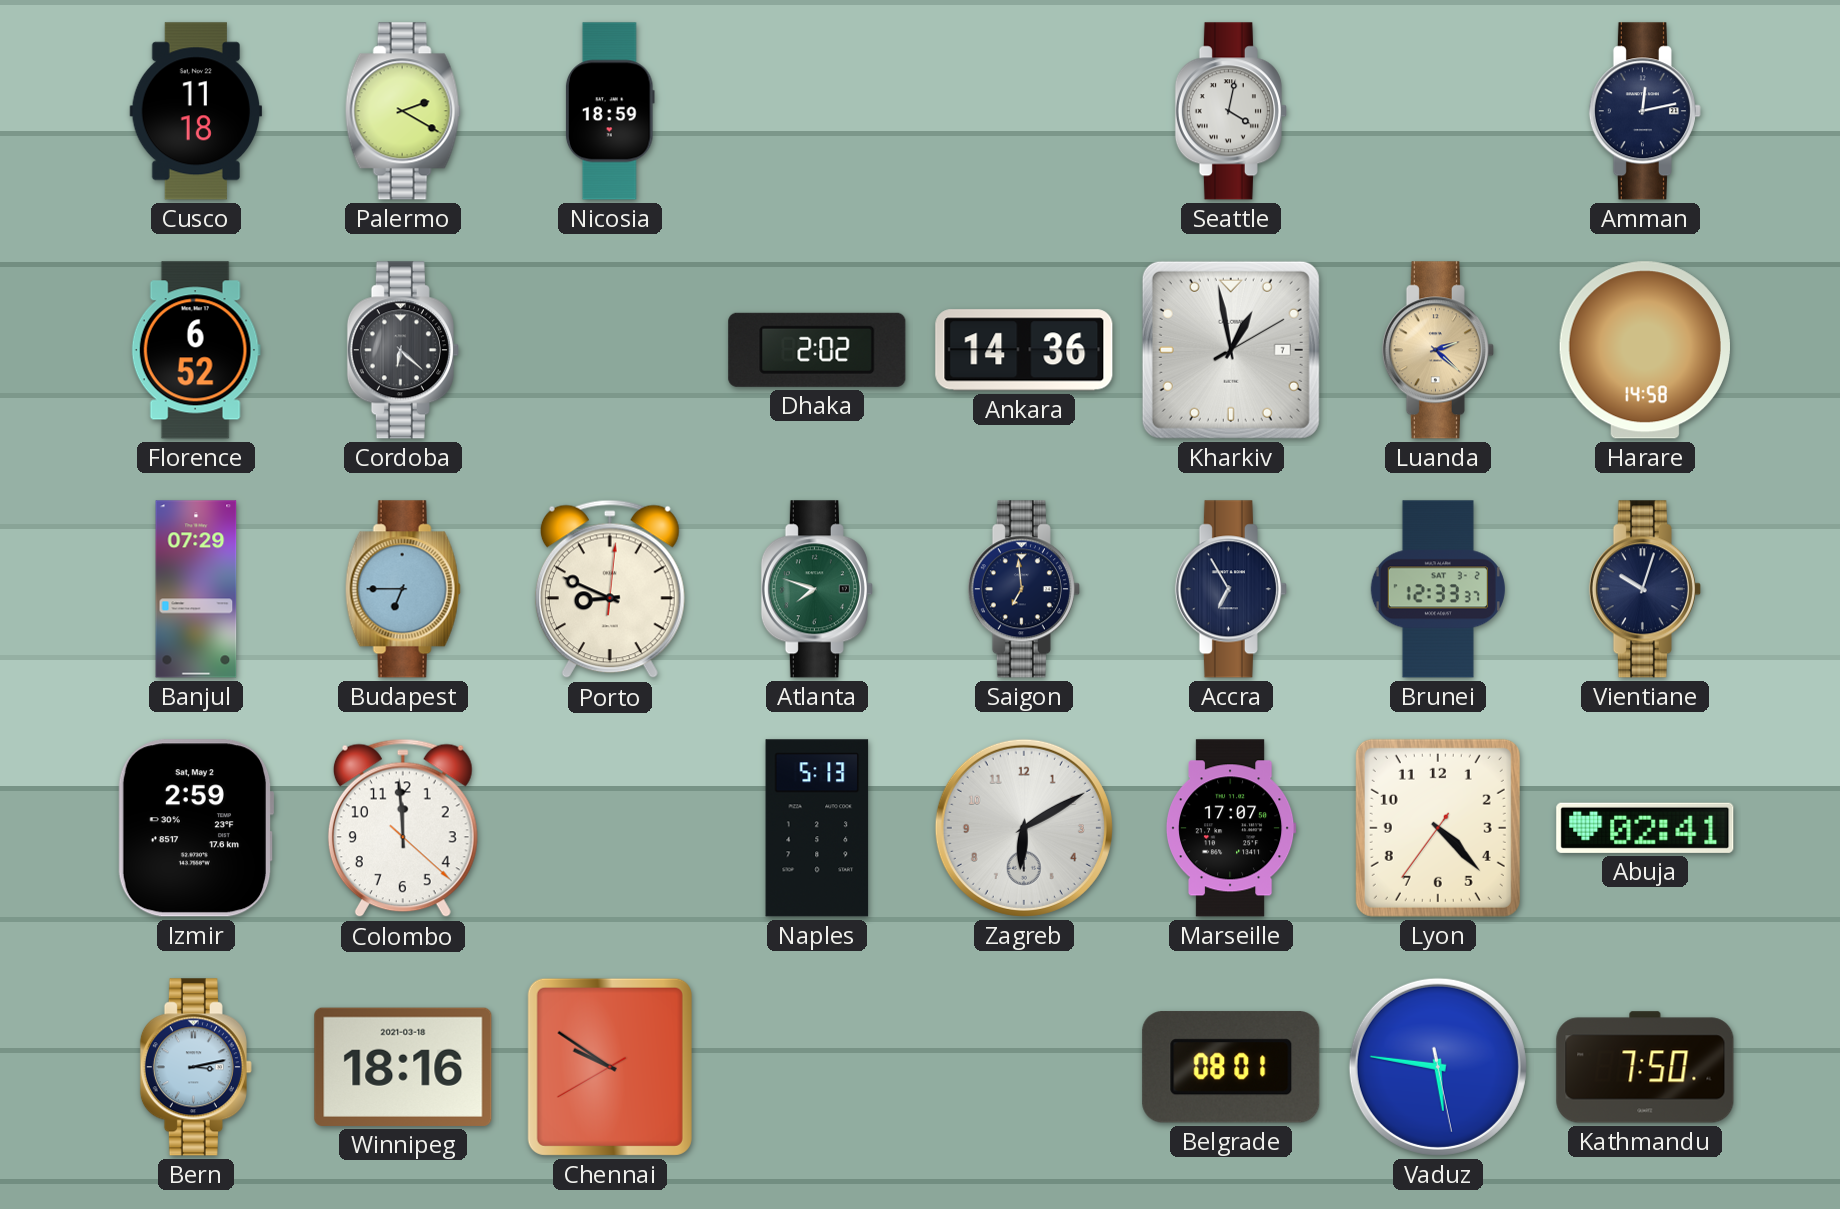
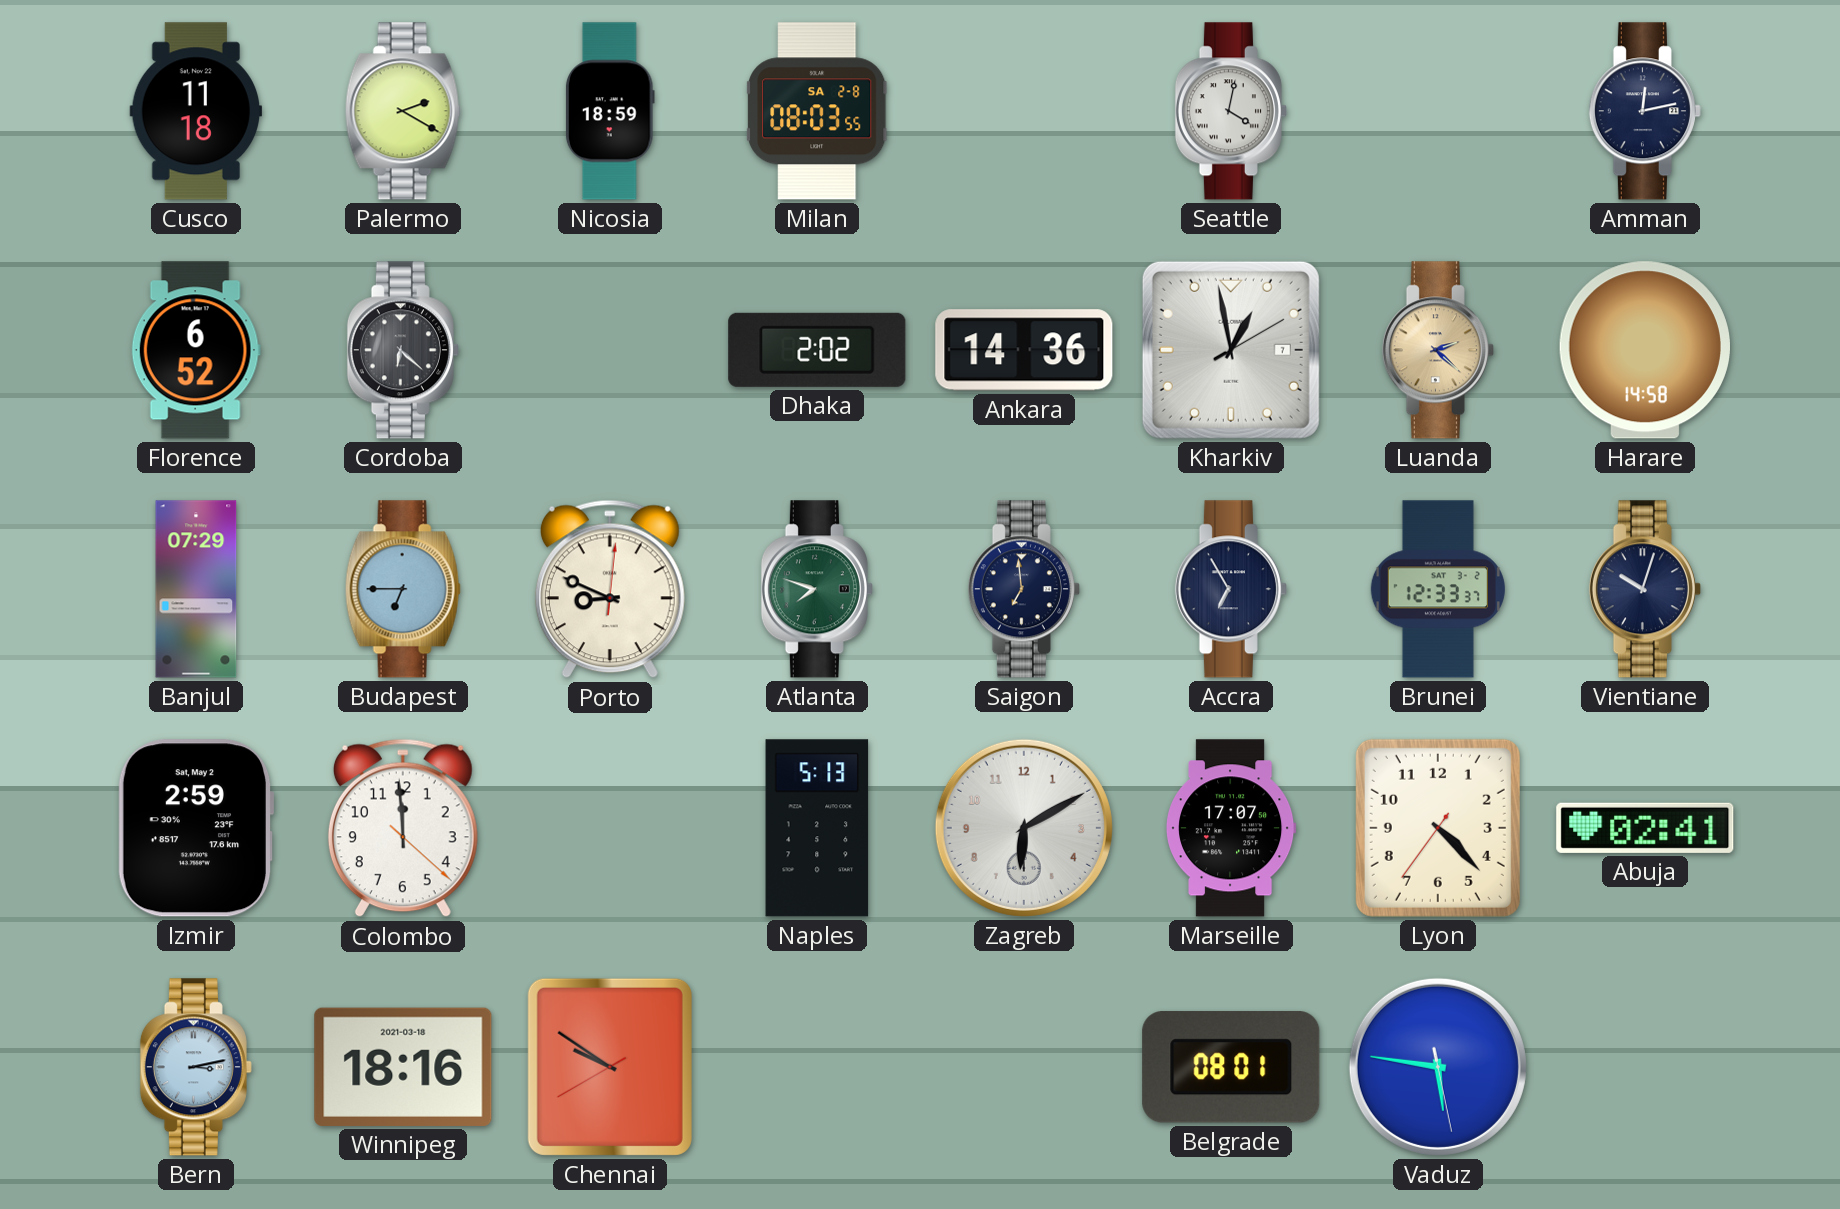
Milan: none -> 08:03
Kathmandu: 7:50 -> none
